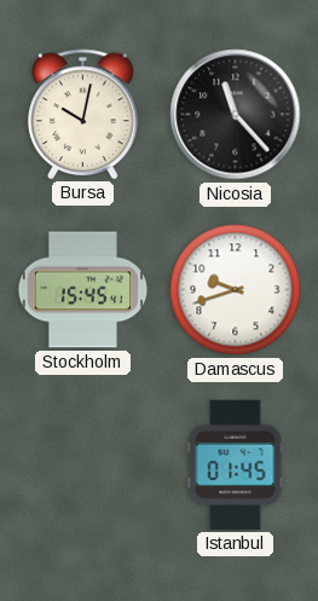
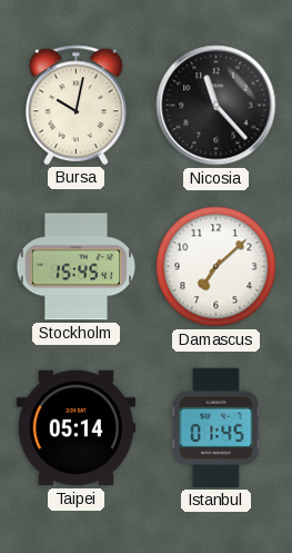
Damascus: 9:42 -> 7:08
Taipei: none -> 05:14
